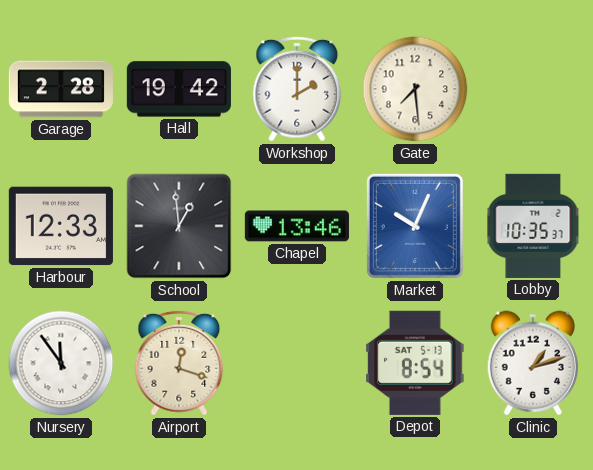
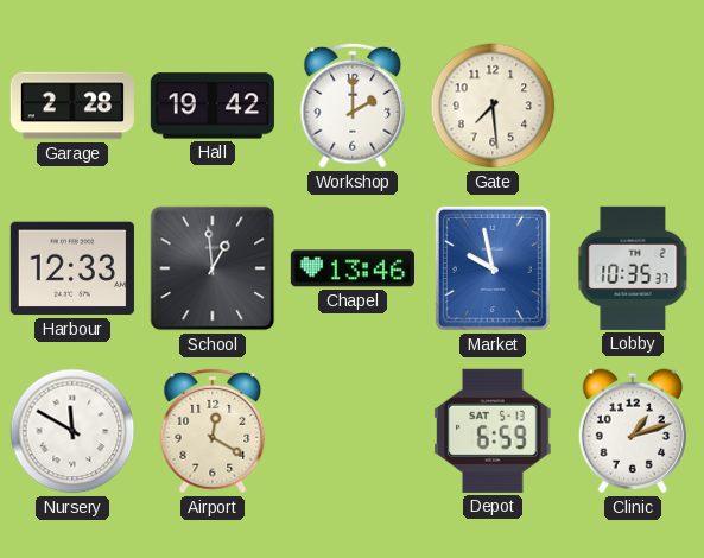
Market: 10:04 -> 9:58
Nursery: 11:54 -> 11:50
Airport: 12:18 -> 12:20
Depot: 8:54 -> 6:59
